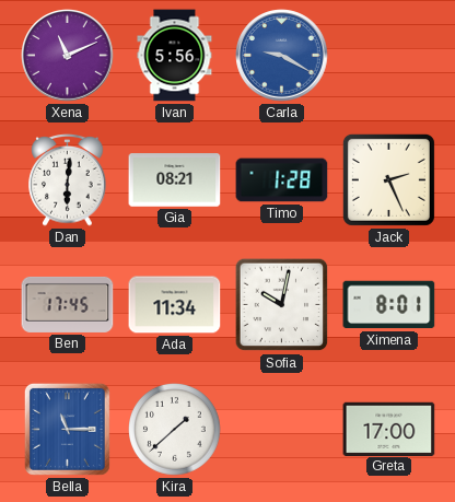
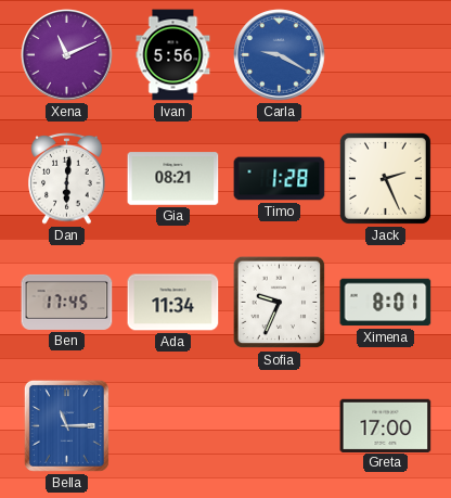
Sofia: 10:02 -> 9:34
Kira: 1:38 -> none
